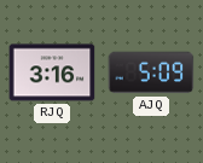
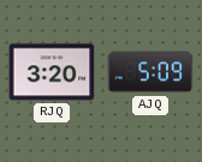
RJQ: 3:16 -> 3:20
